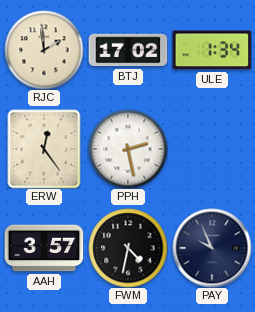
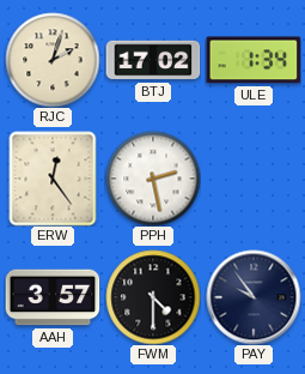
RJC: 1:59 -> 2:03
FWM: 4:32 -> 4:30
PAY: 9:56 -> 9:54
